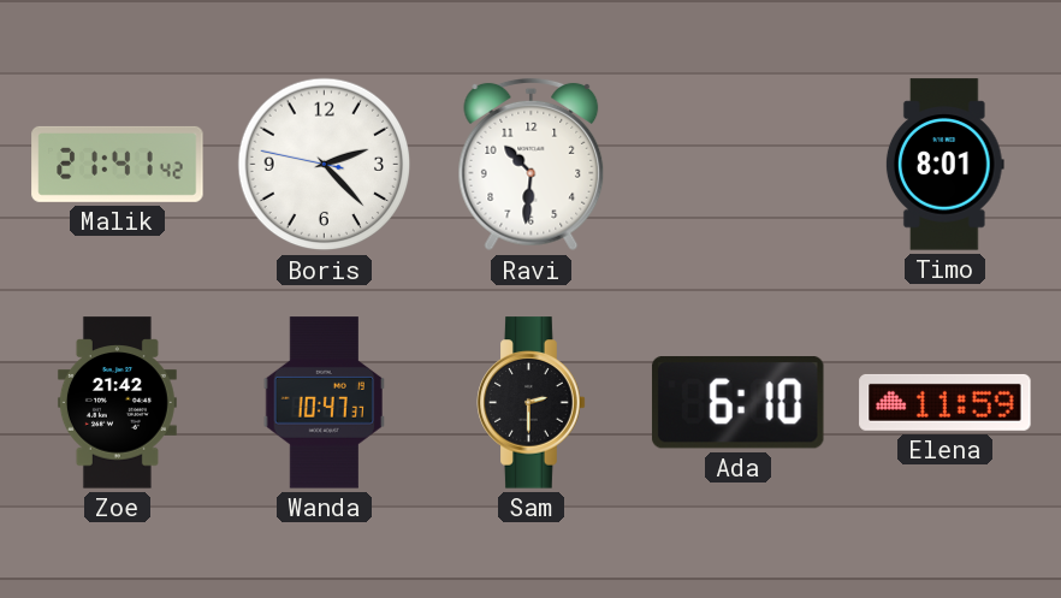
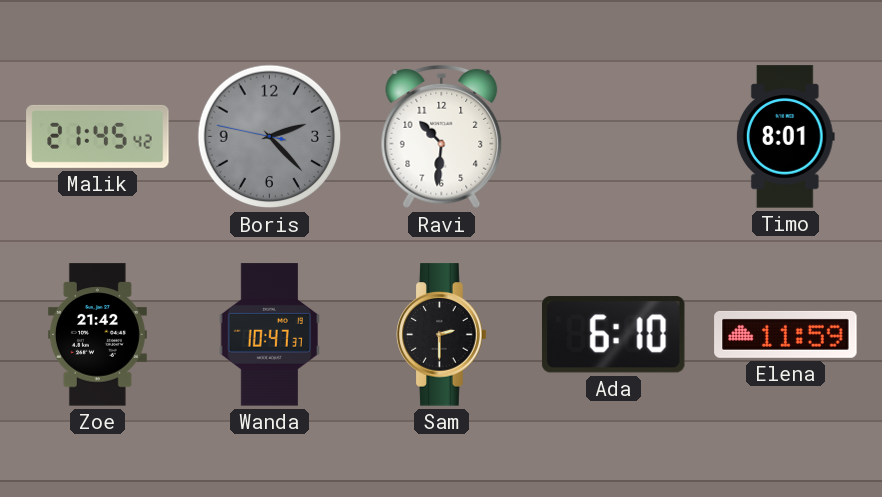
Malik: 21:41 -> 21:45
Boris dial: white -> grey
